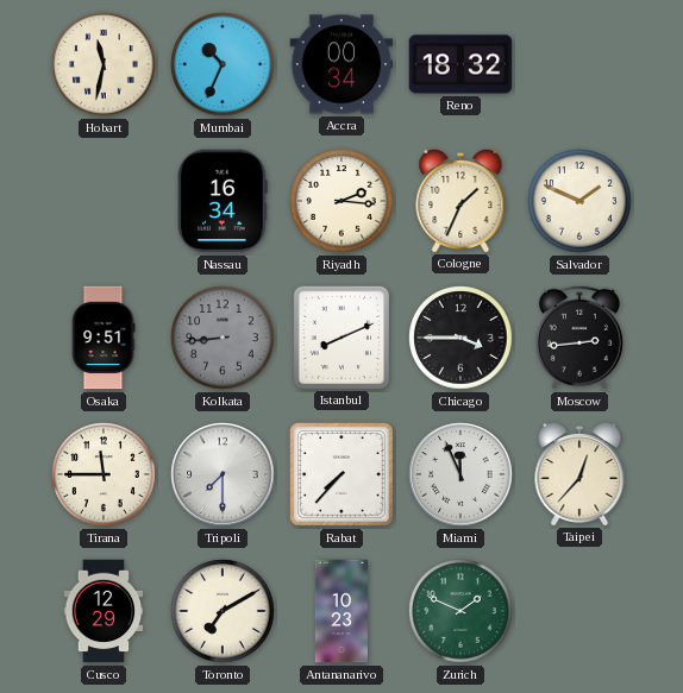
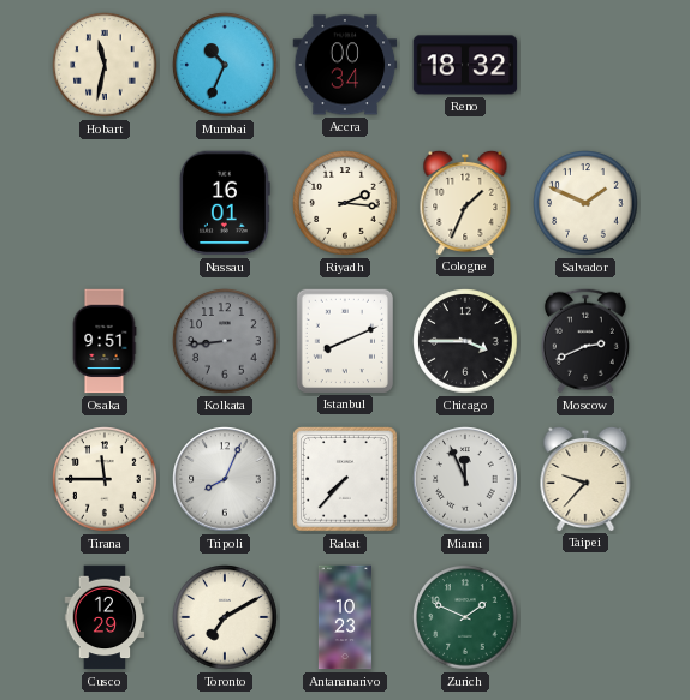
Nassau: 16:34 -> 16:01
Moscow: 2:44 -> 2:41
Tripoli: 7:30 -> 8:04
Taipei: 12:37 -> 9:37
